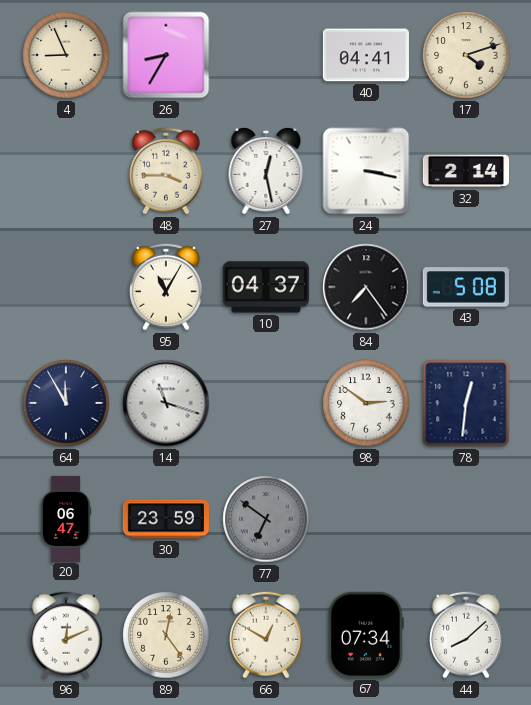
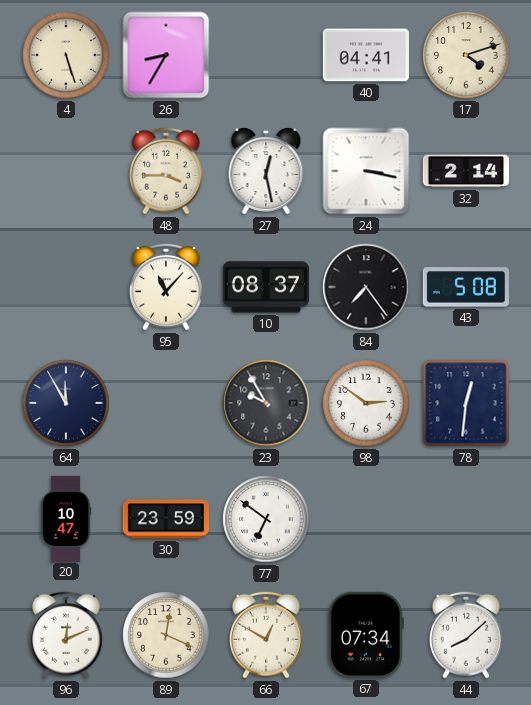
4: 8:56 -> 5:27
95: 11:05 -> 11:07
10: 04:37 -> 08:37
14: 11:18 -> none
23: none -> 9:55
20: 06:47 -> 10:47
77 dial: grey -> white
89: 12:24 -> 12:19
